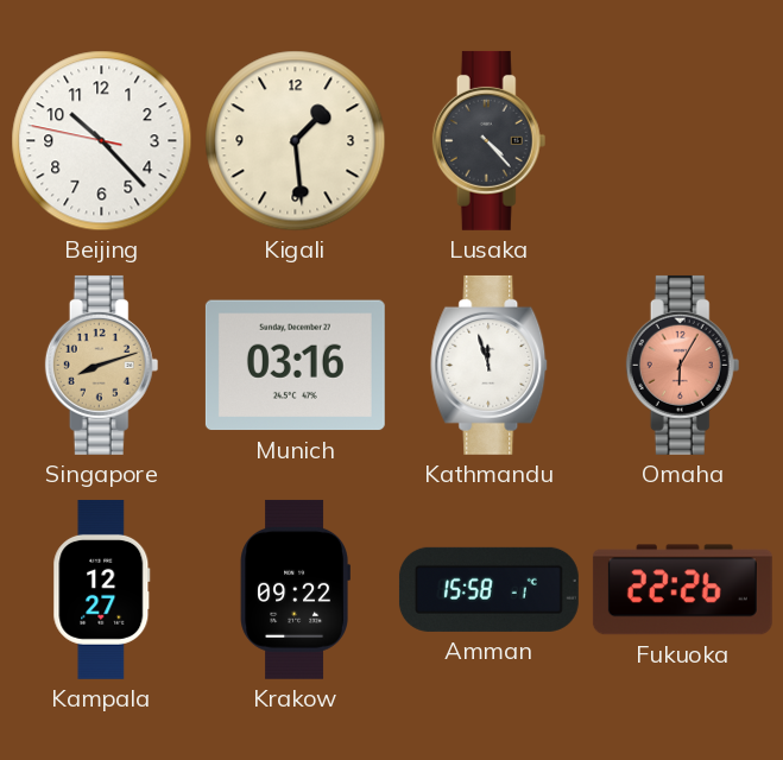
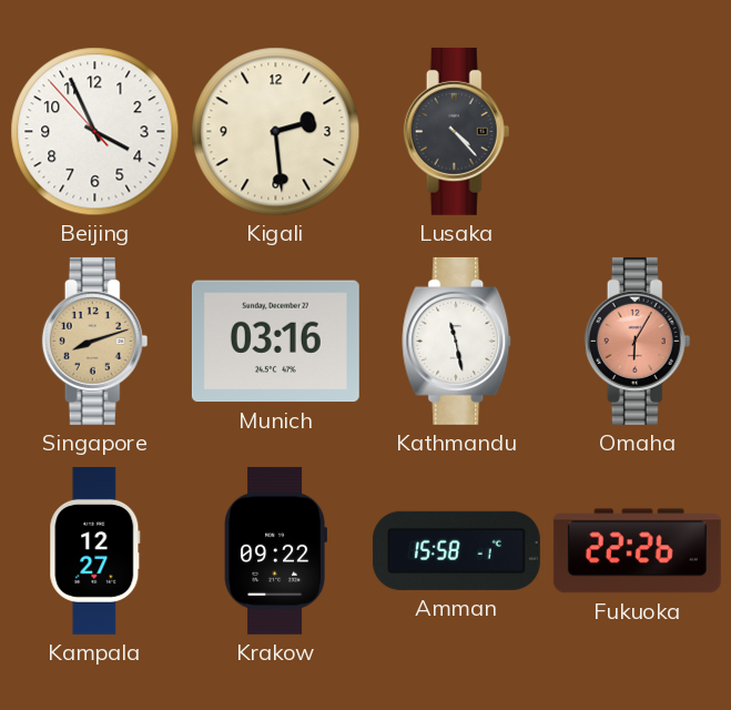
Beijing: 10:22 -> 3:55
Kigali: 1:29 -> 2:29
Kathmandu: 11:57 -> 11:28
